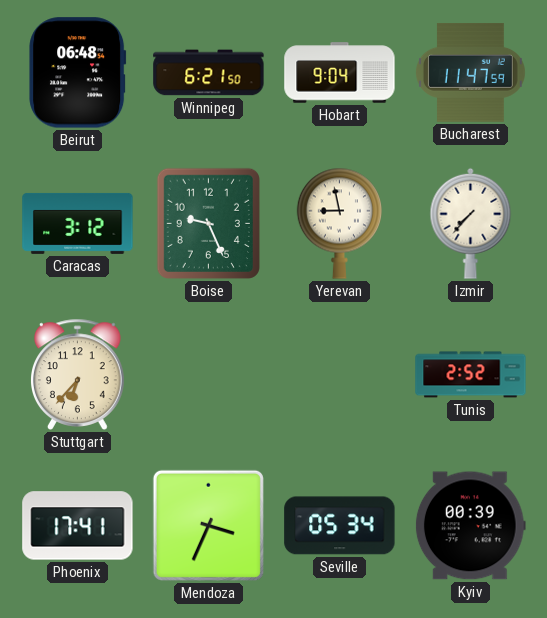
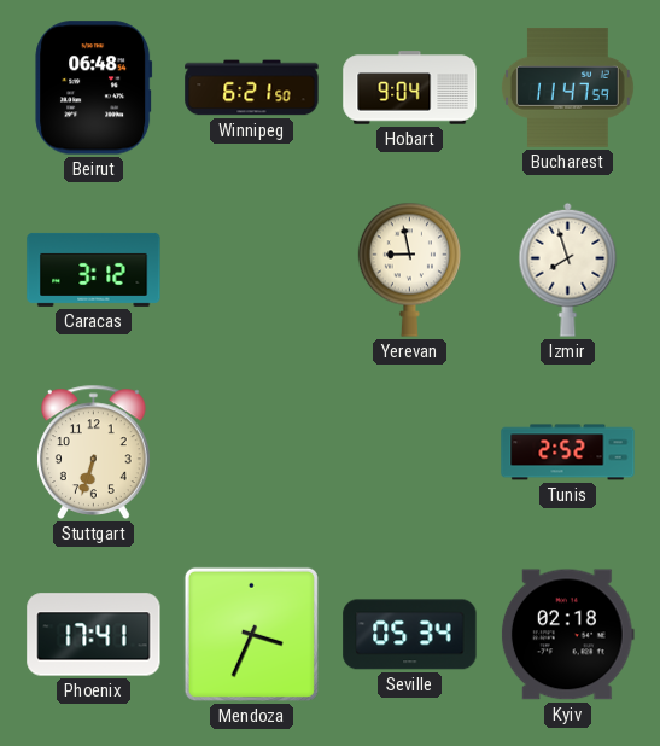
Boise: 9:26 -> none
Izmir: 7:37 -> 7:57
Stuttgart: 6:37 -> 6:33
Kyiv: 00:39 -> 02:18
